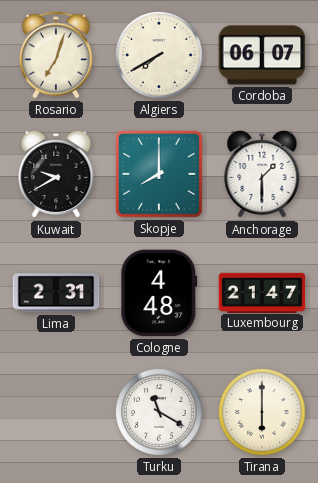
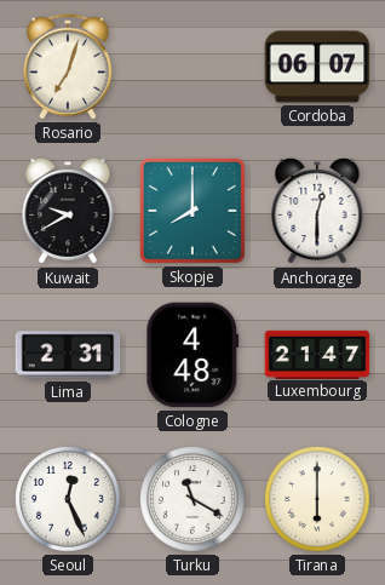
Algiers: 7:40 -> none
Anchorage: 1:30 -> 12:30
Seoul: none -> 12:26
